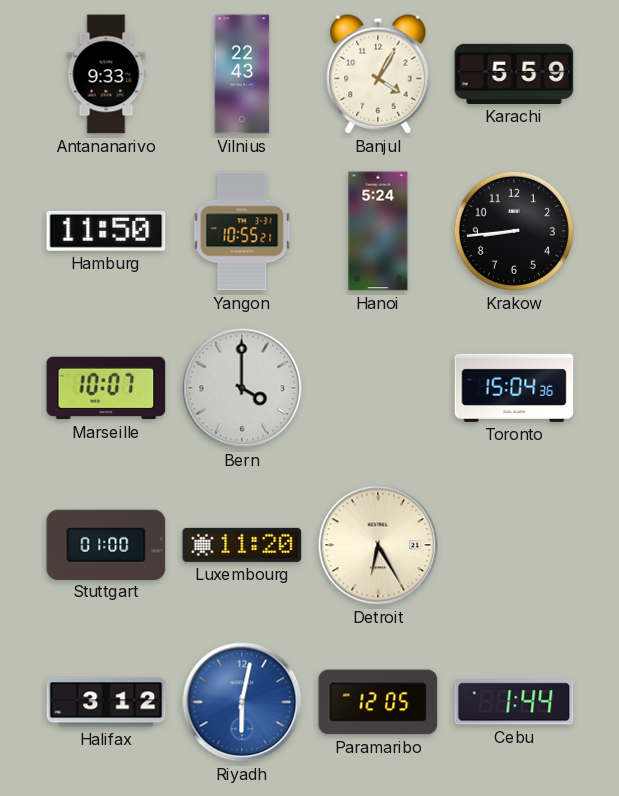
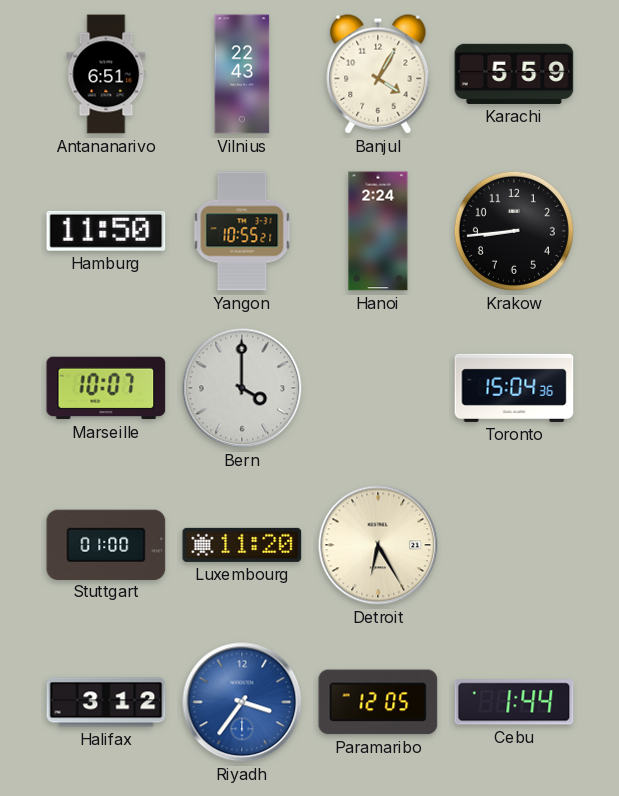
Antananarivo: 9:33 -> 6:51
Hanoi: 5:24 -> 2:24
Riyadh: 6:02 -> 3:36
